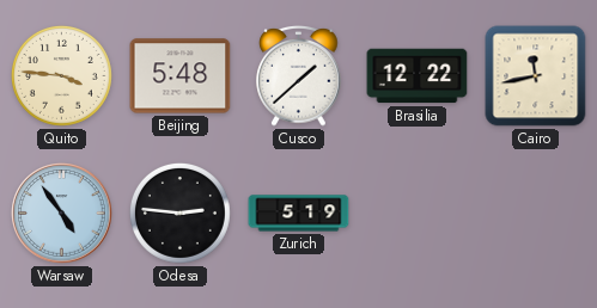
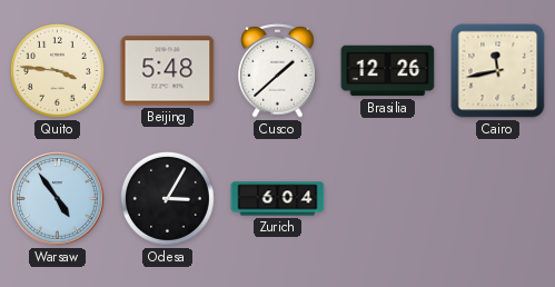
Brasilia: 12:22 -> 12:26
Odesa: 2:46 -> 3:05
Zurich: 5:19 -> 6:04
